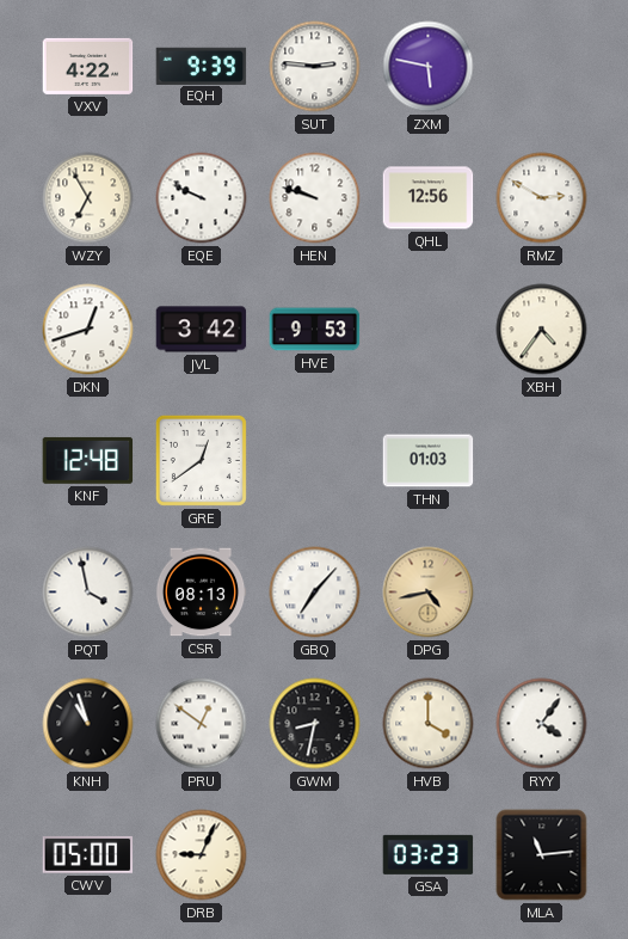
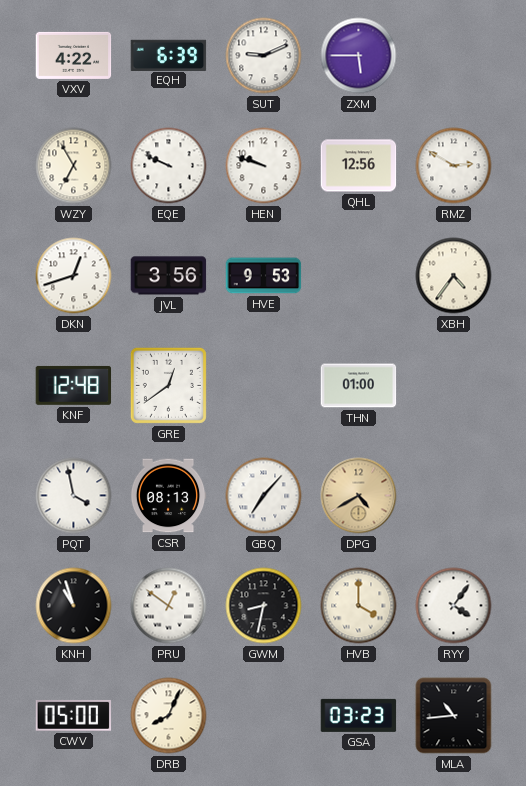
EQH: 9:39 -> 6:39
SUT: 2:46 -> 9:11
ZXM: 5:47 -> 5:45
JVL: 3:42 -> 3:56
THN: 01:03 -> 01:00
DPG: 4:43 -> 4:40
DRB: 9:04 -> 8:04
MLA: 11:14 -> 10:44
